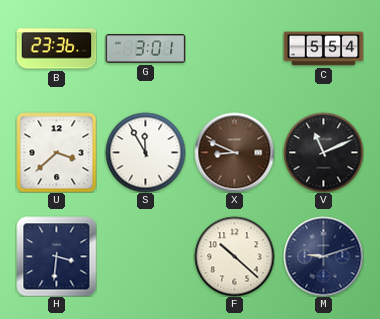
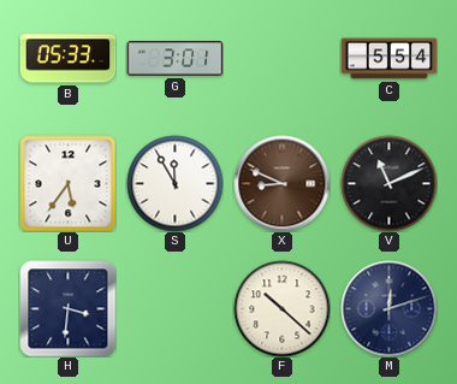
B: 23:36 -> 05:33
U: 3:38 -> 5:36
M: 9:12 -> 12:12
